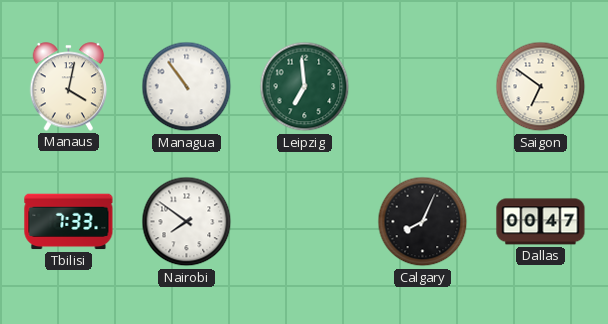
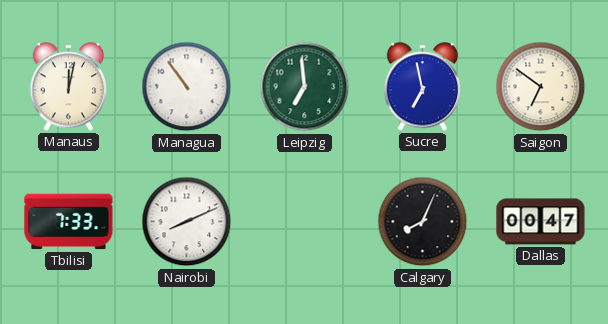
Manaus: 4:02 -> 12:02
Sucre: none -> 6:58
Nairobi: 7:51 -> 8:11
